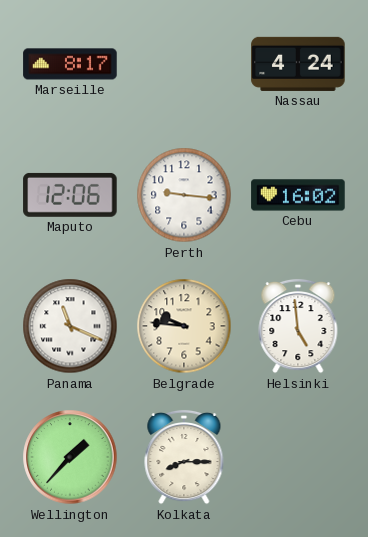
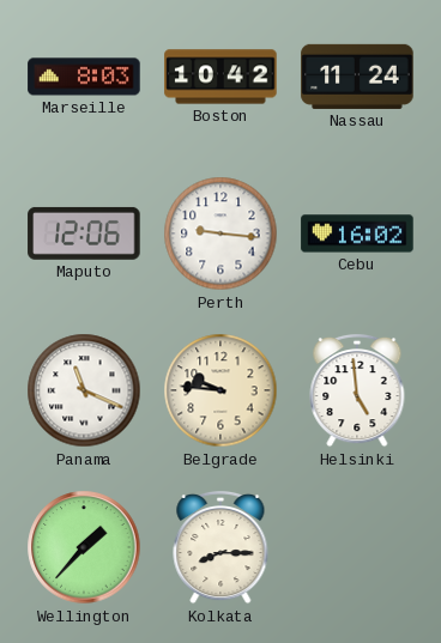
Marseille: 8:17 -> 8:03
Boston: none -> 10:42
Nassau: 4:24 -> 11:24
